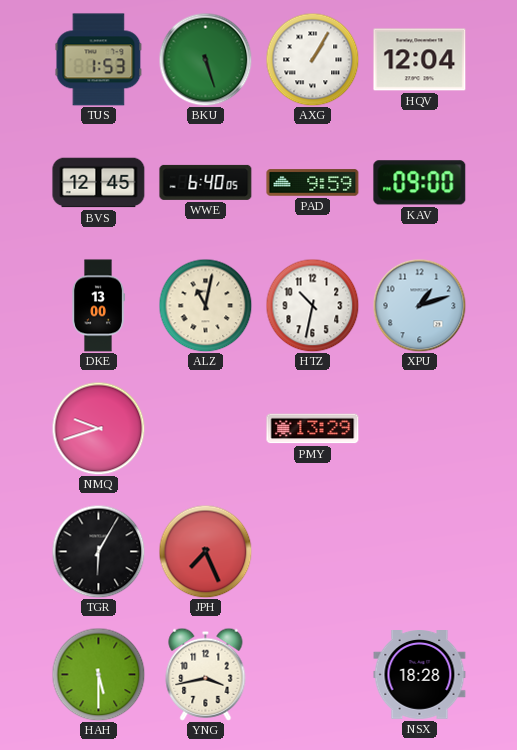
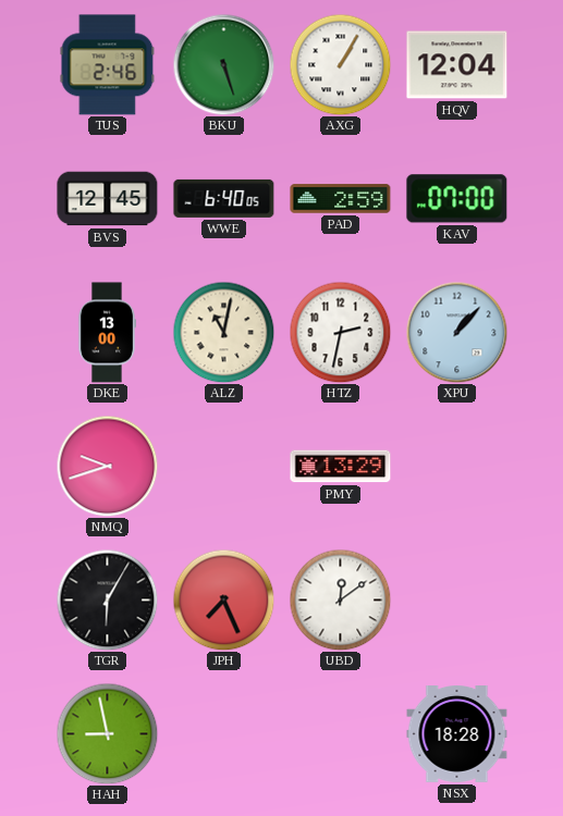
TUS: 1:53 -> 2:46
PAD: 9:59 -> 2:59
KAV: 09:00 -> 07:00
HTZ: 10:32 -> 2:32
XPU: 1:12 -> 1:07
UBD: none -> 12:09
HAH: 5:30 -> 8:58
YNG: 3:43 -> none
